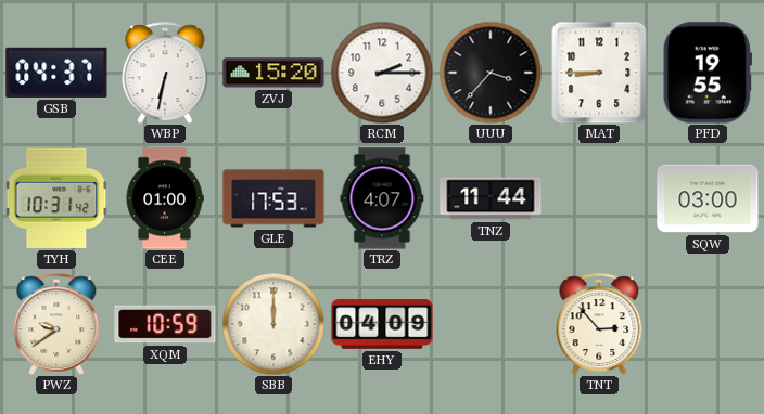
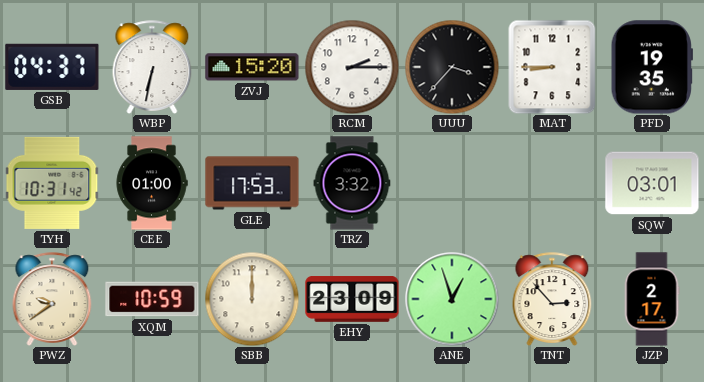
PFD: 19:55 -> 19:35
TRZ: 4:07 -> 3:32
TNZ: 11:44 -> none
SQW: 03:00 -> 03:01
EHY: 04:09 -> 23:09
ANE: none -> 12:57
JZP: none -> 2:17
